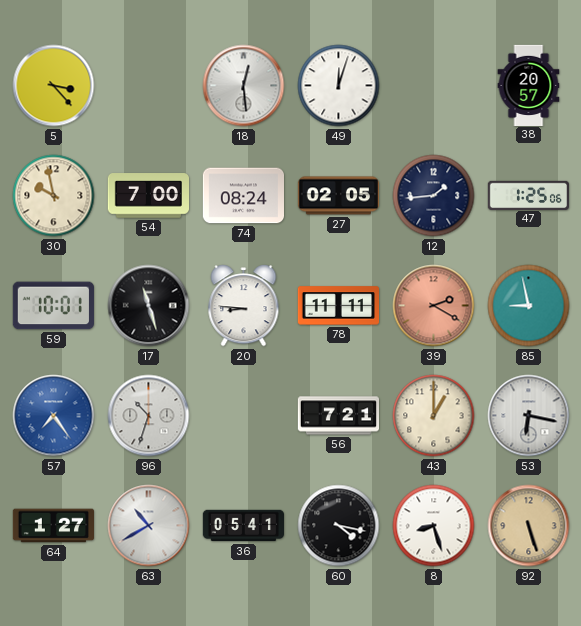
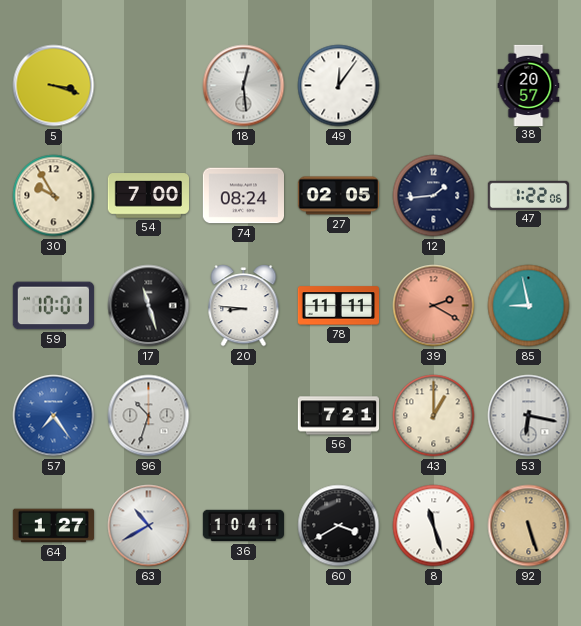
5: 3:23 -> 3:18
49: 12:03 -> 12:06
30: 9:58 -> 9:55
47: 1:25 -> 1:22
36: 05:41 -> 10:41
60: 4:17 -> 3:40
8: 8:27 -> 11:27
